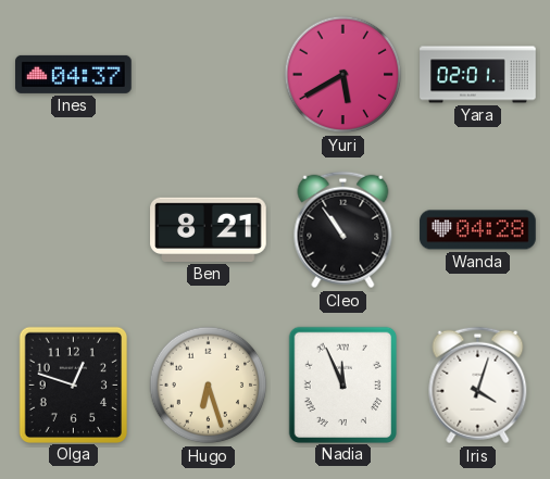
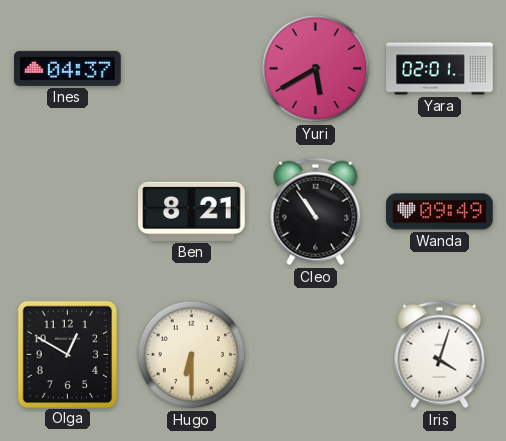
Wanda: 04:28 -> 09:49
Olga: 12:48 -> 12:50
Hugo: 6:27 -> 6:30
Nadia: 11:56 -> none
